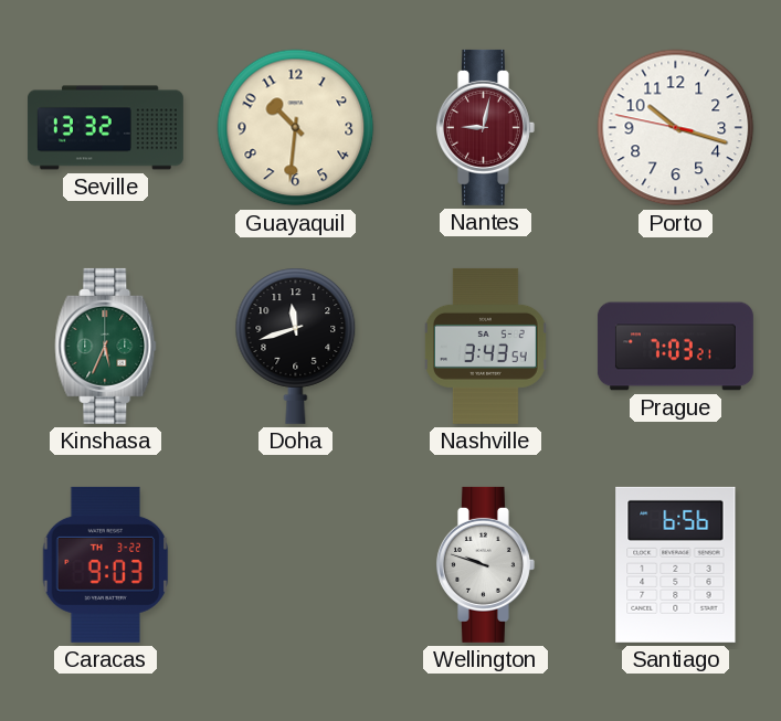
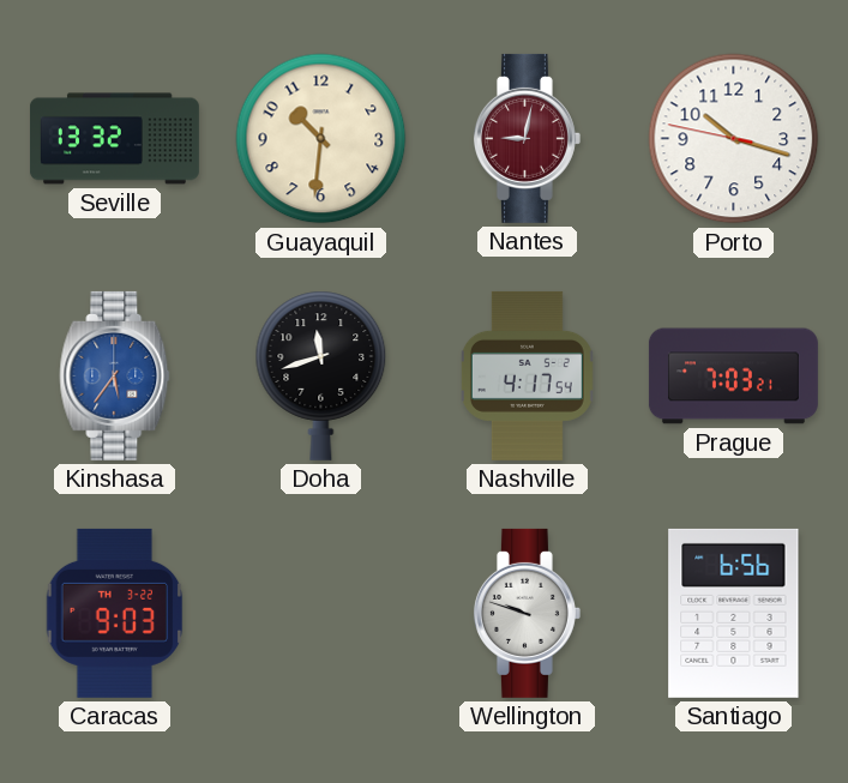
Kinshasa: 5:34 -> 5:36
Kinshasa dial: green -> blue
Nashville: 3:43 -> 4:17
